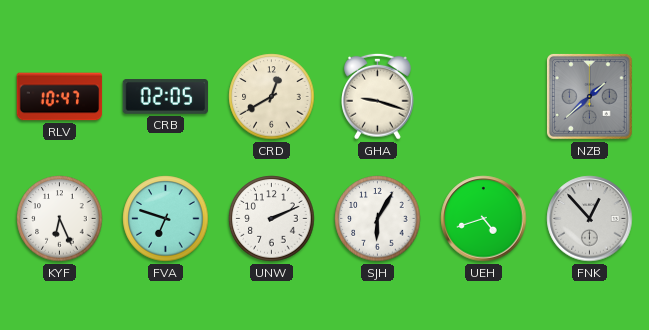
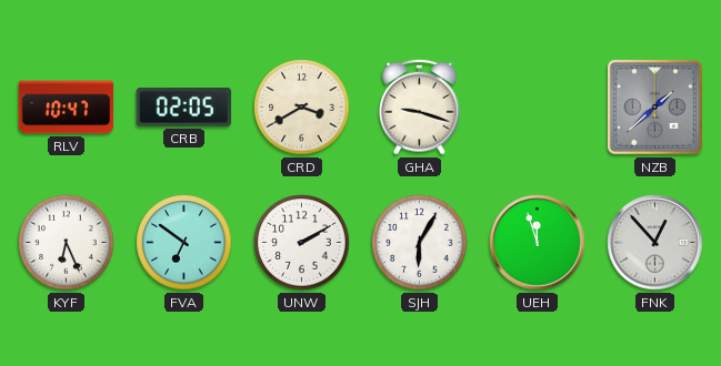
CRD: 12:40 -> 3:40
FVA: 6:48 -> 6:51
UNW: 2:11 -> 2:10
UEH: 4:42 -> 11:57
